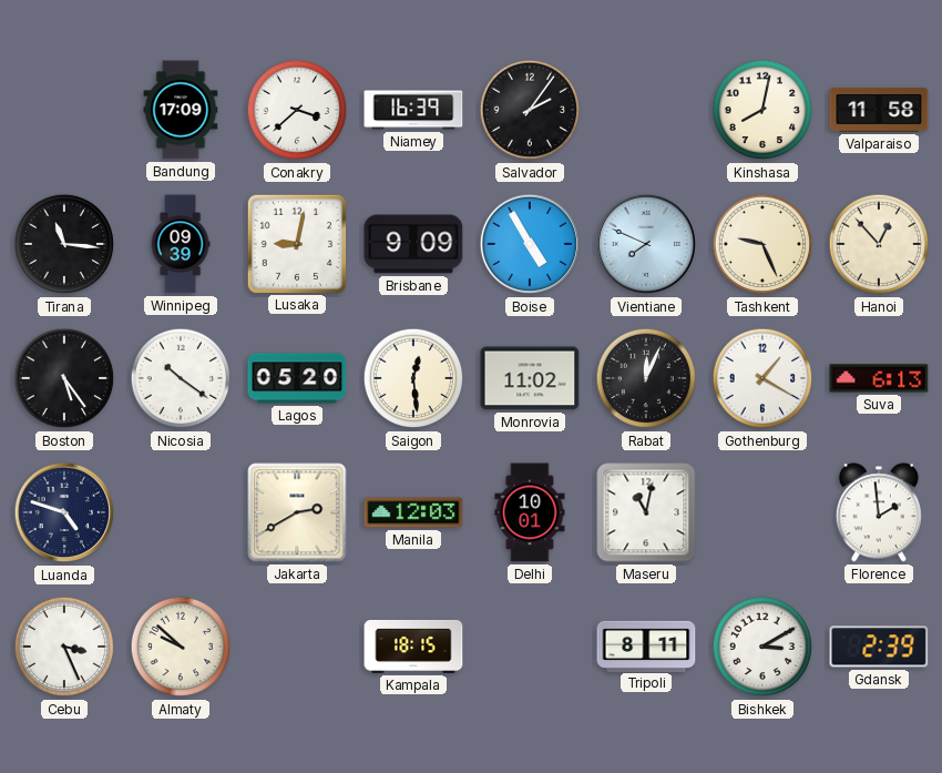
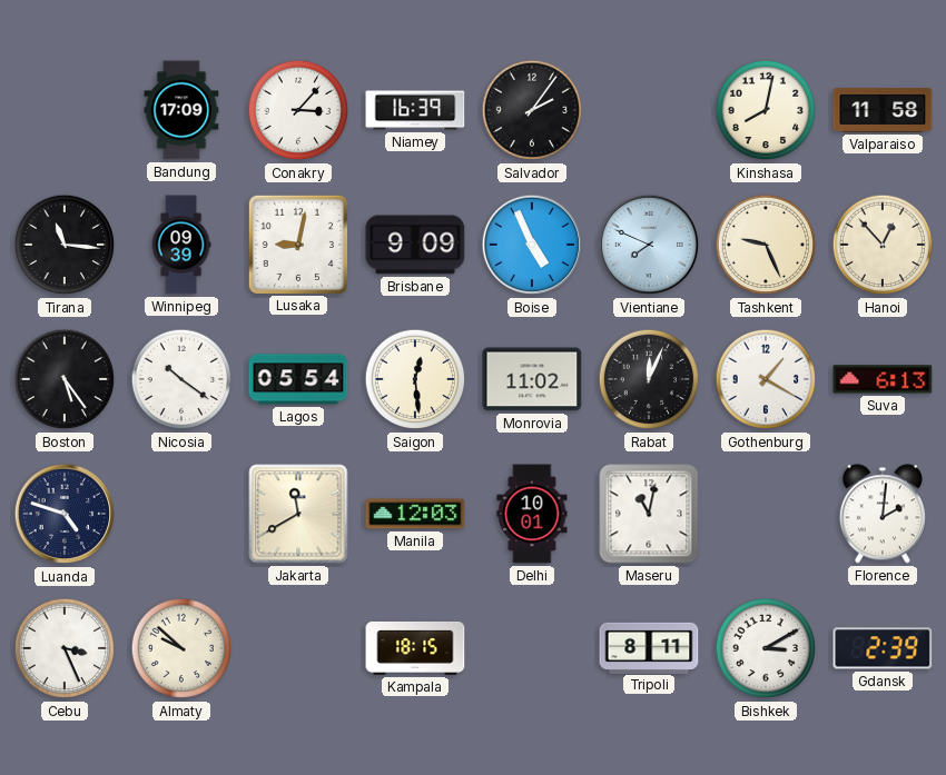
Conakry: 3:38 -> 3:07
Boise: 4:55 -> 4:56
Lagos: 05:20 -> 05:54
Jakarta: 2:40 -> 11:40
Florence: 1:59 -> 2:01
